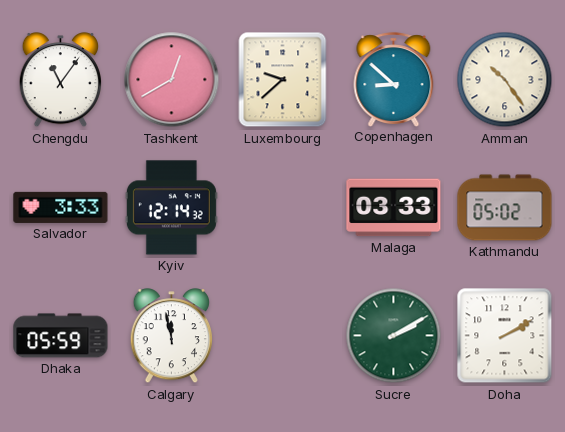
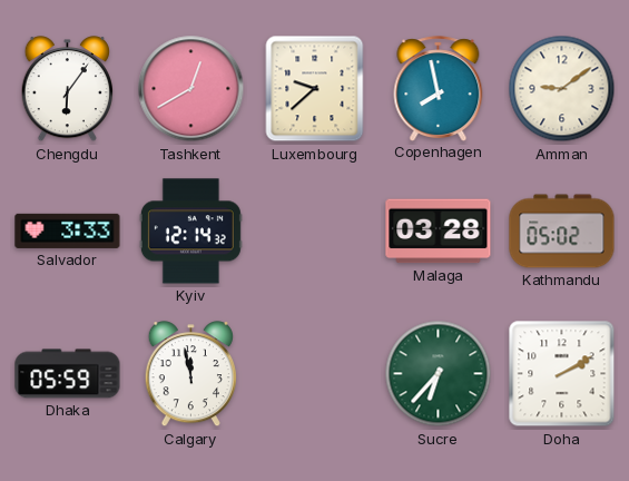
Chengdu: 11:06 -> 6:06
Copenhagen: 8:52 -> 7:58
Amman: 10:24 -> 9:09
Malaga: 03:33 -> 03:28
Sucre: 2:10 -> 6:37
